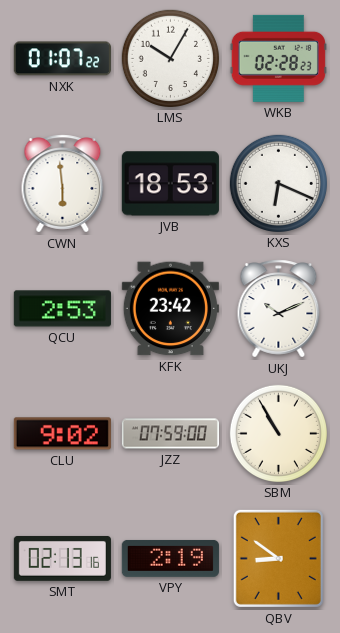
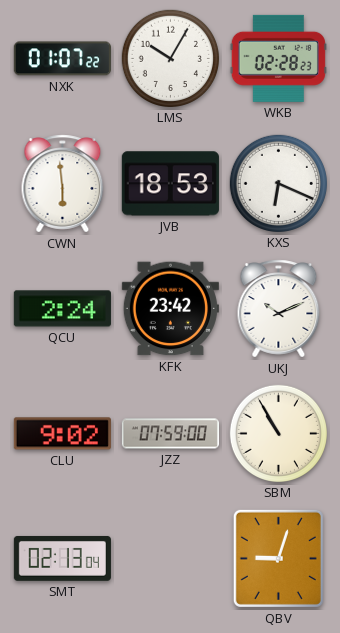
QCU: 2:53 -> 2:24
SMT: 02:13:16 -> 02:13:04
VPY: 2:19 -> none
QBV: 8:51 -> 9:03
